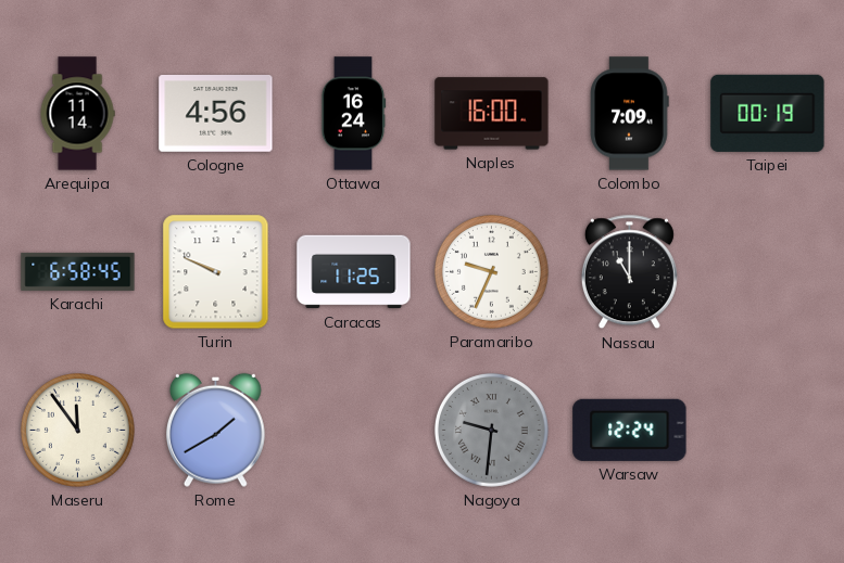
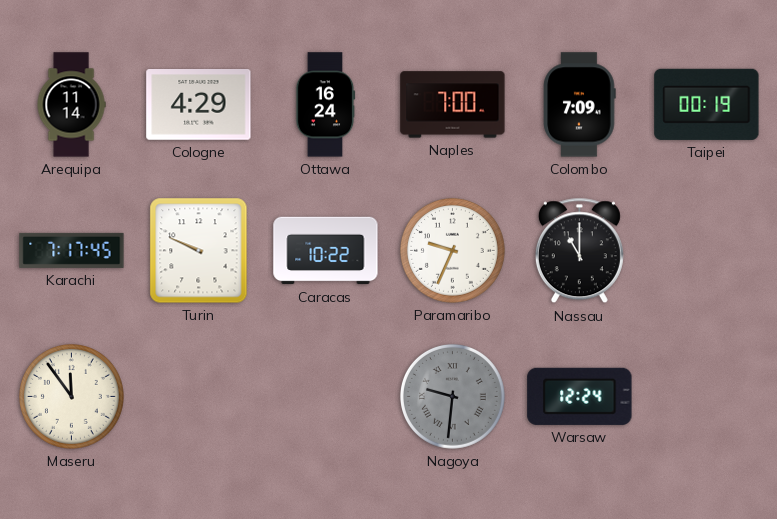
Cologne: 4:56 -> 4:29
Naples: 16:00 -> 7:00
Karachi: 6:58 -> 7:17
Caracas: 11:25 -> 10:22
Rome: 1:40 -> none
